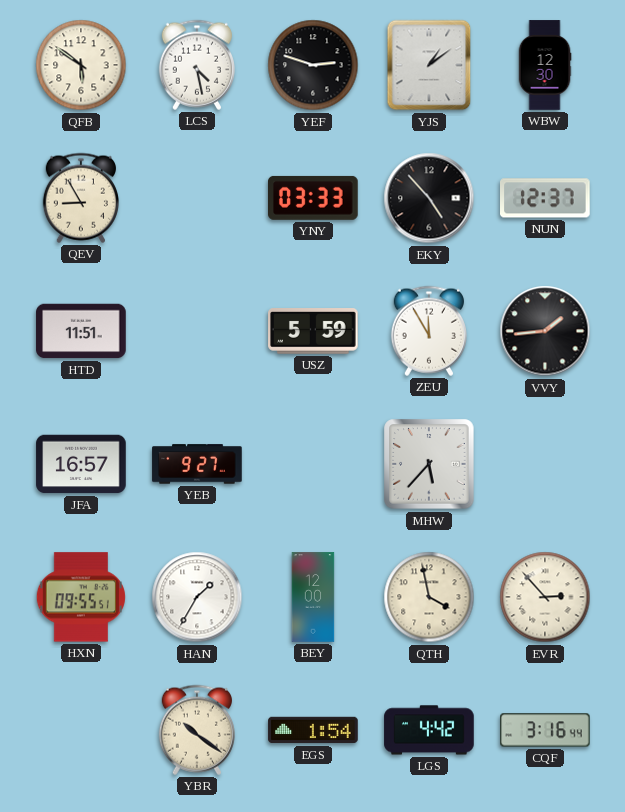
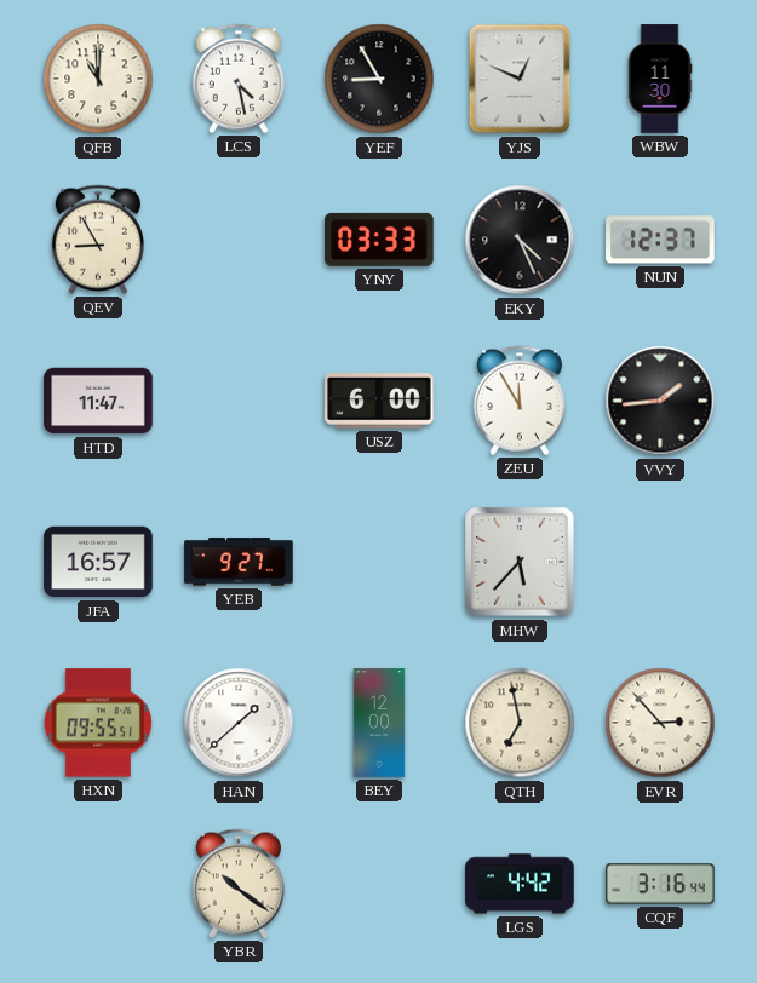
QFB: 5:51 -> 11:00
YEF: 2:48 -> 8:55
YJS: 1:09 -> 12:49
WBW: 12:30 -> 11:30
EKY: 4:53 -> 4:26
HTD: 11:51 -> 11:47
USZ: 5:59 -> 6:00
HAN: 1:35 -> 1:38
QTH: 3:58 -> 6:58
EGS: 1:54 -> none
